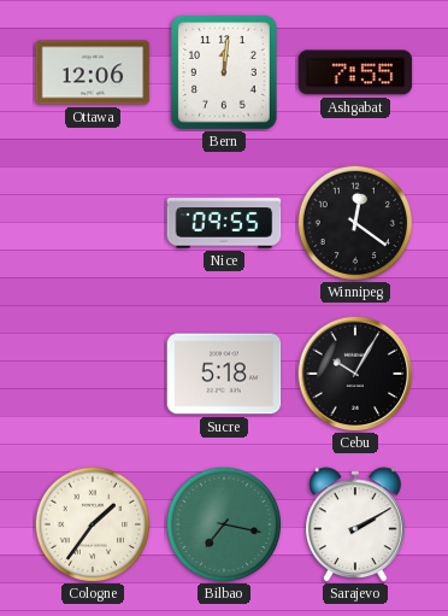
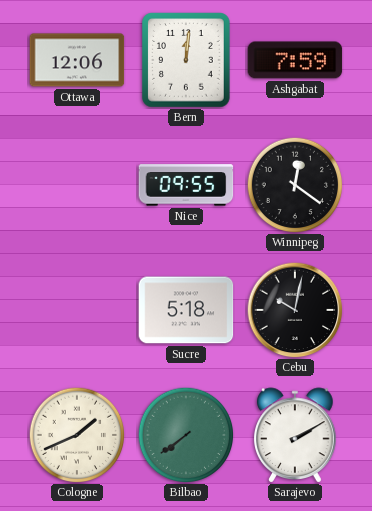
Ashgabat: 7:55 -> 7:59
Cebu: 10:05 -> 10:02
Cologne: 1:36 -> 1:41
Bilbao: 7:17 -> 7:39
